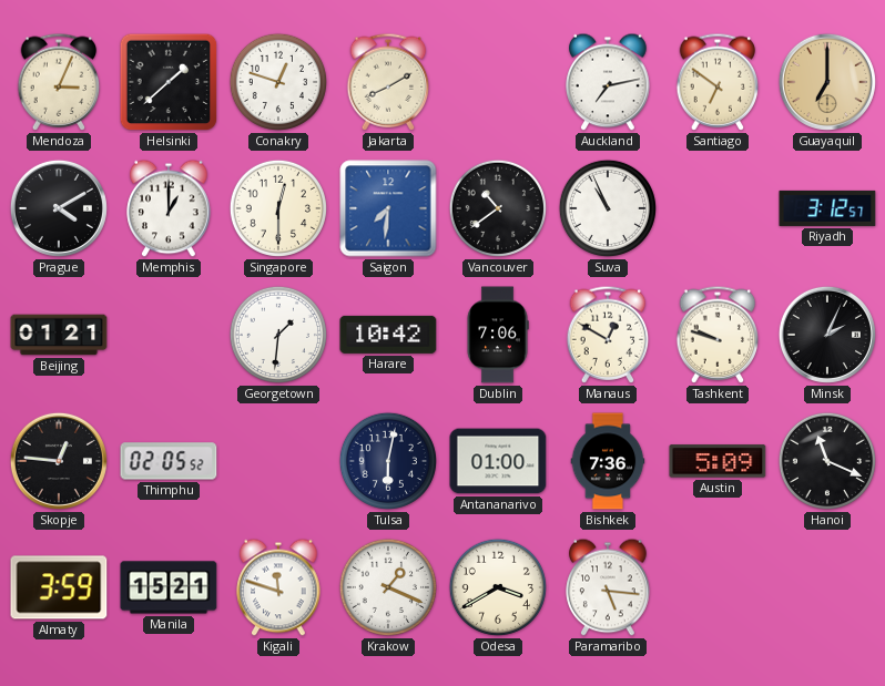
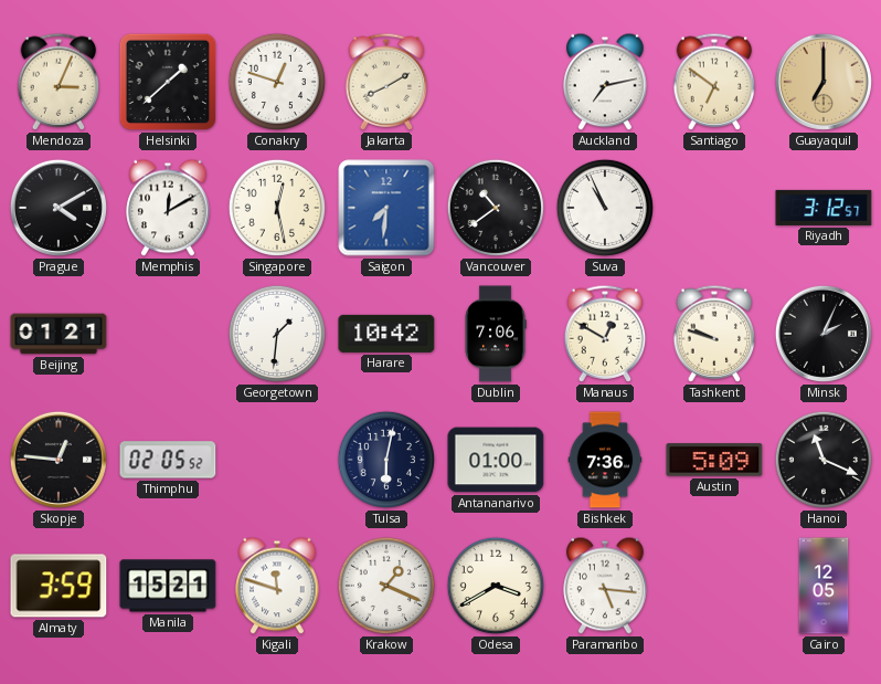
Memphis: 1:00 -> 12:10
Singapore: 12:30 -> 12:28
Cairo: none -> 12:05
